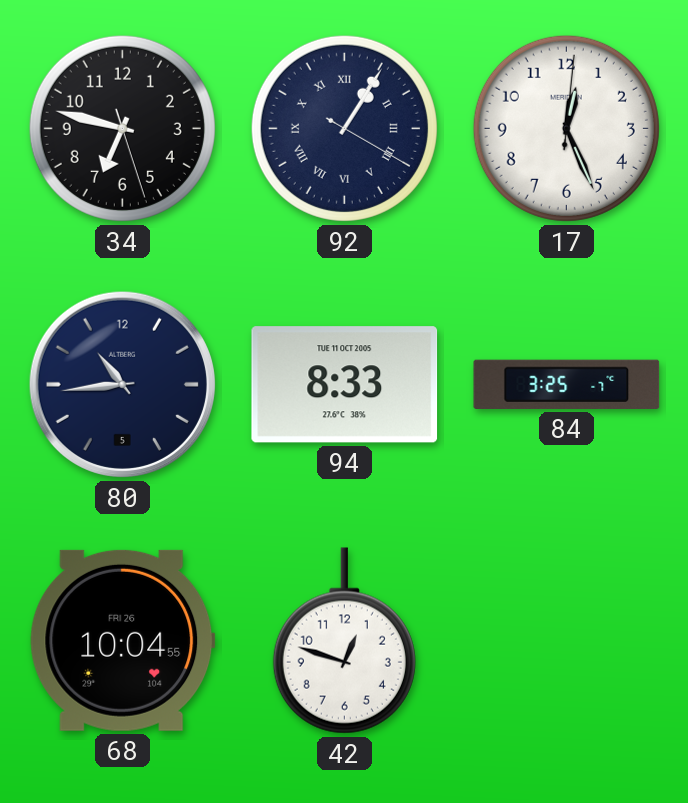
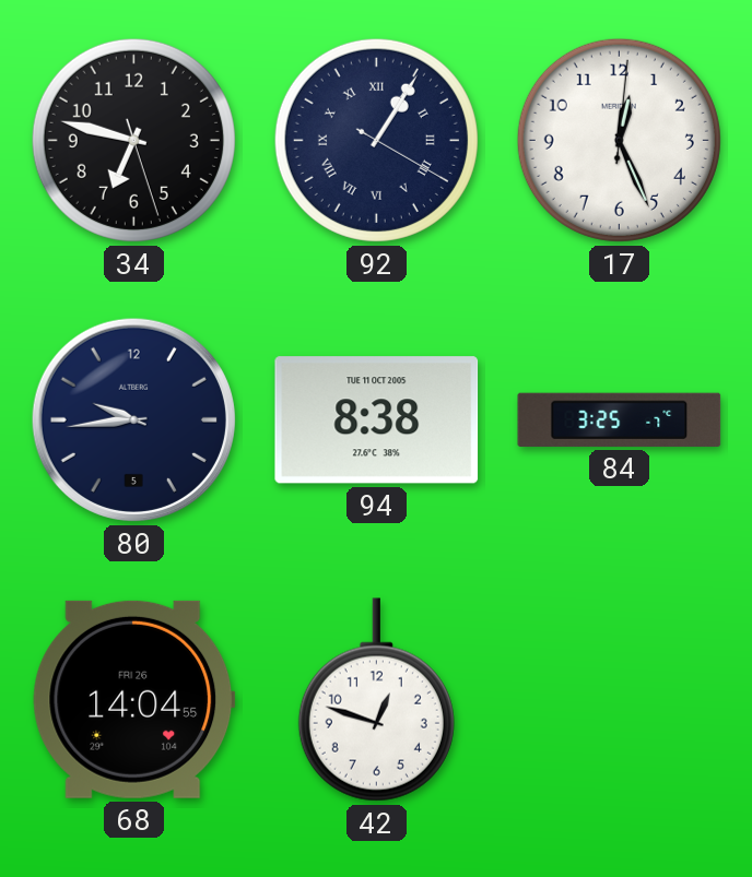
80: 10:44 -> 9:44
94: 8:33 -> 8:38
68: 10:04 -> 14:04
